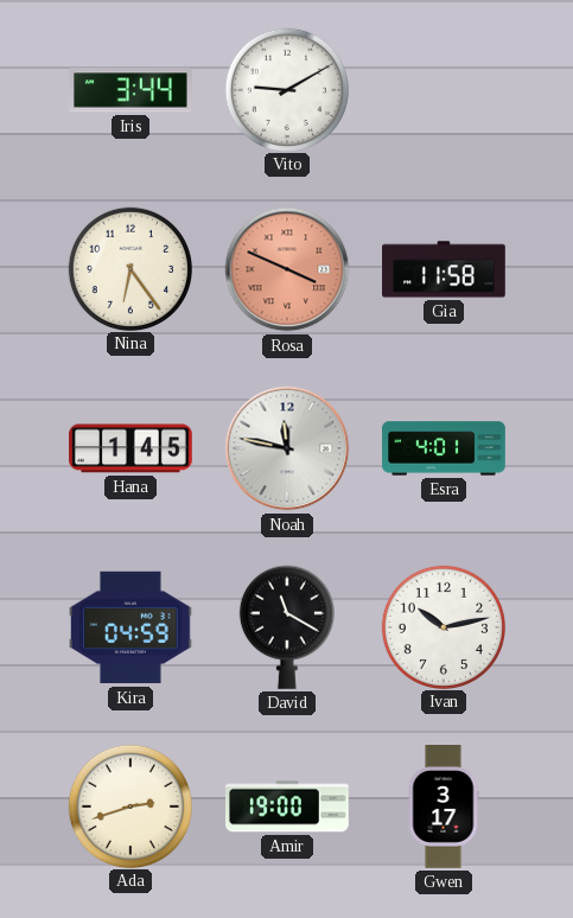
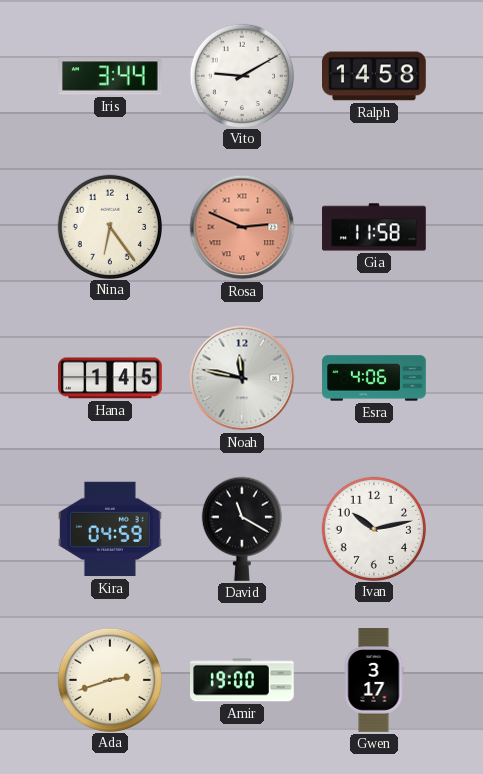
Ralph: none -> 14:58
Rosa: 3:49 -> 2:49
Esra: 4:01 -> 4:06
